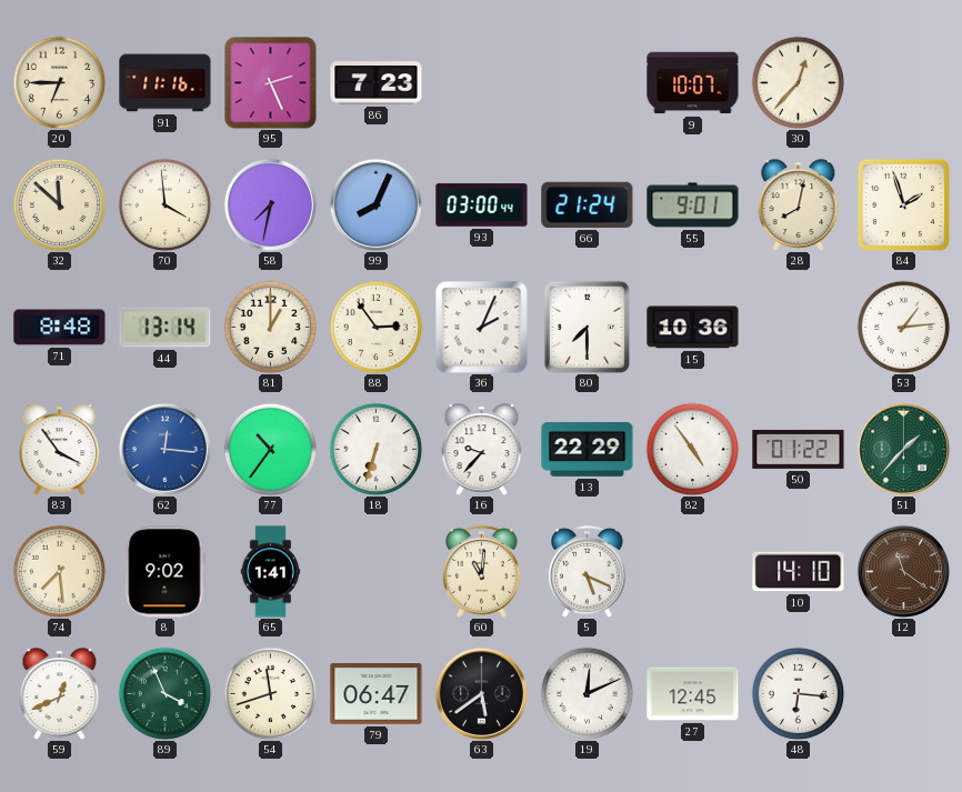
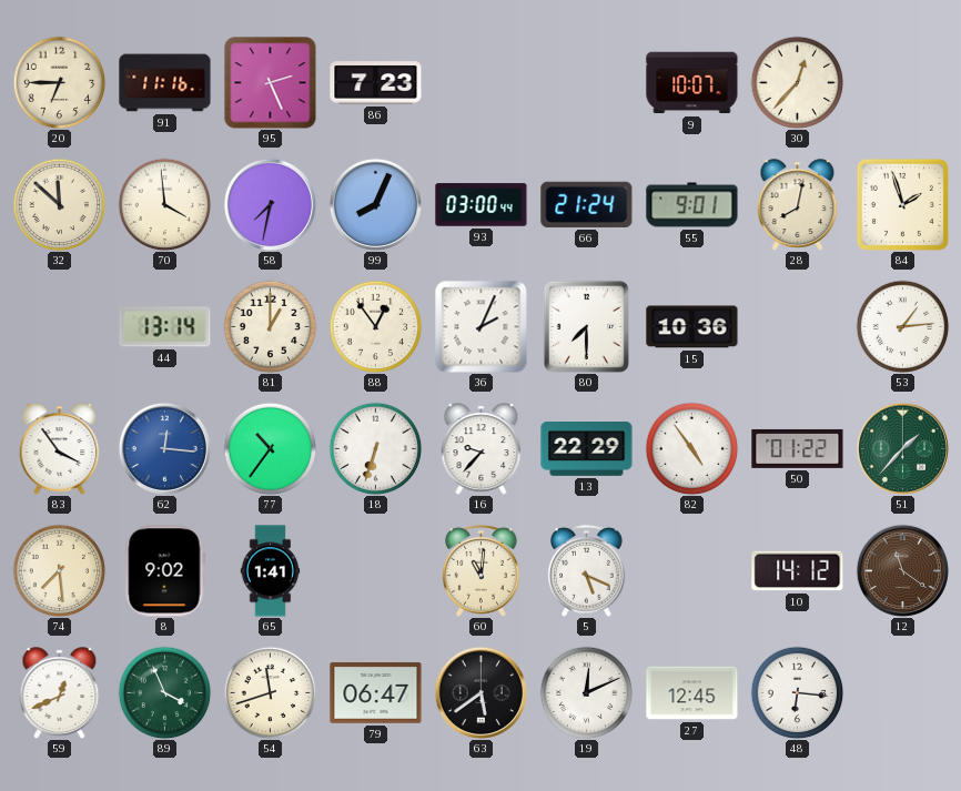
71: 8:48 -> none
88: 2:54 -> 12:54
10: 14:10 -> 14:12
